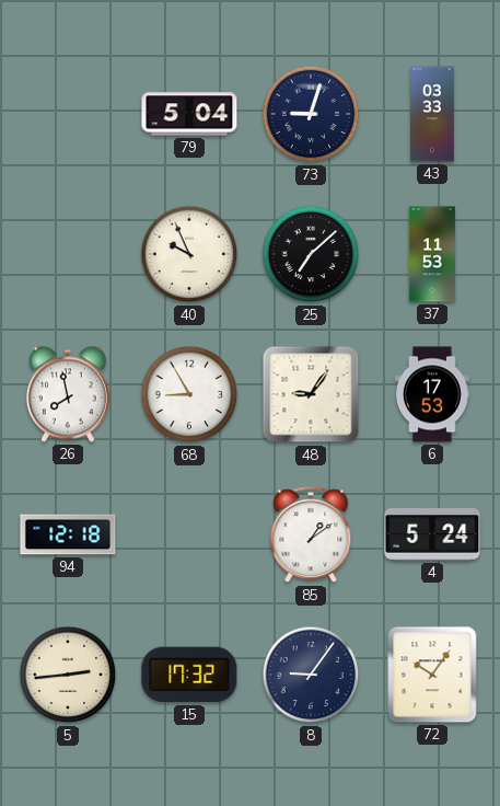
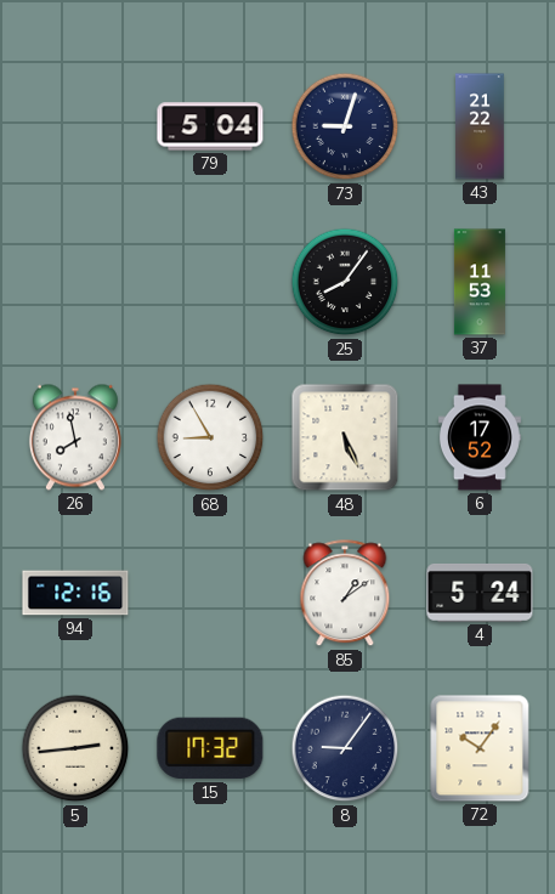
43: 03:33 -> 21:22
40: 9:56 -> none
25: 7:08 -> 8:06
48: 9:06 -> 5:26
6: 17:53 -> 17:52
94: 12:18 -> 12:16
